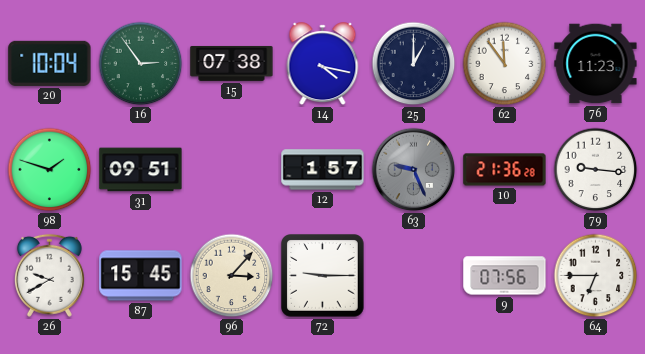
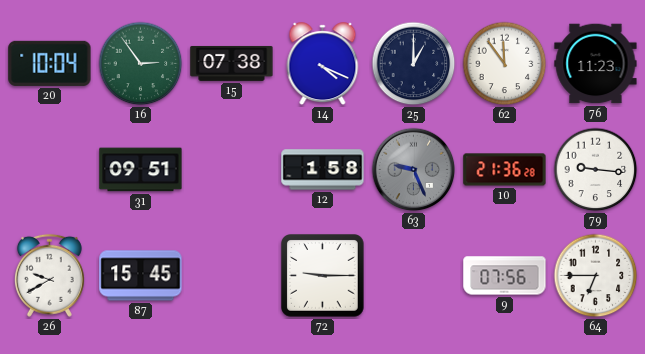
14: 4:17 -> 4:19
98: 1:48 -> none
12: 1:57 -> 1:58
96: 3:07 -> none
